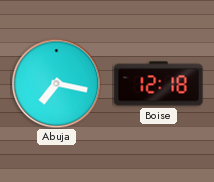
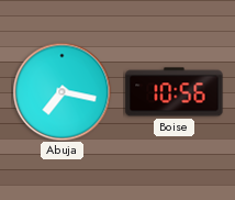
Boise: 12:18 -> 10:56
